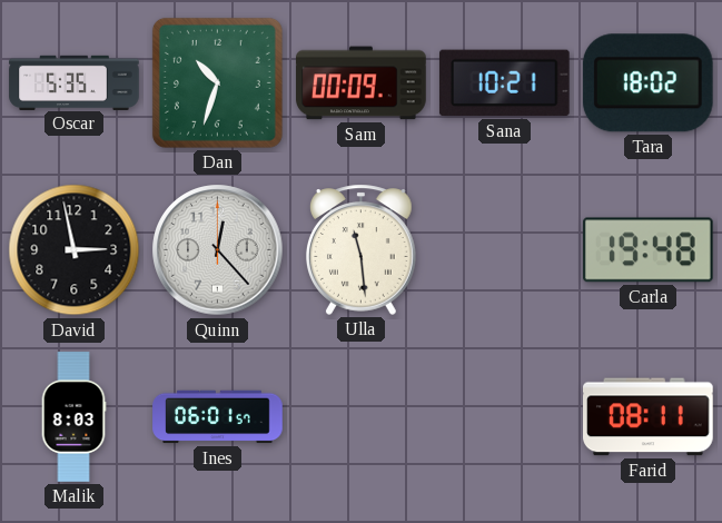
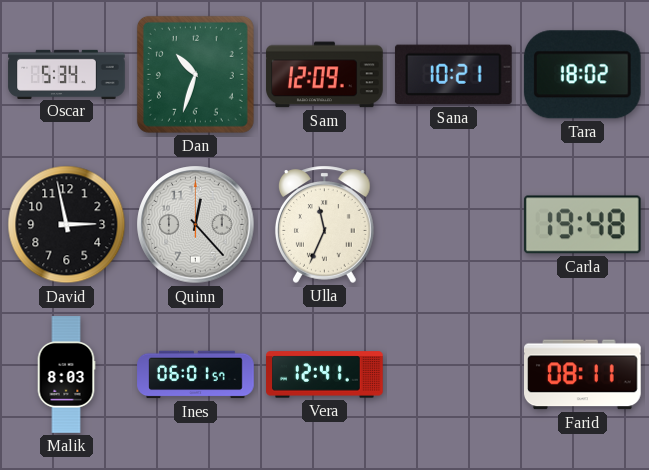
Oscar: 5:35 -> 5:34
Sam: 00:09 -> 12:09
Ulla: 11:29 -> 11:34
Vera: none -> 12:41
